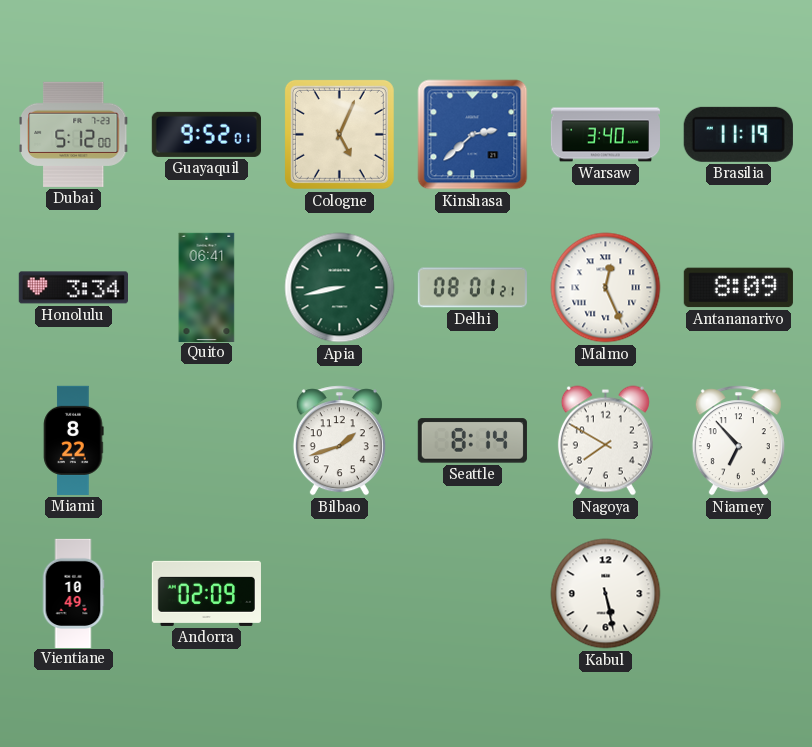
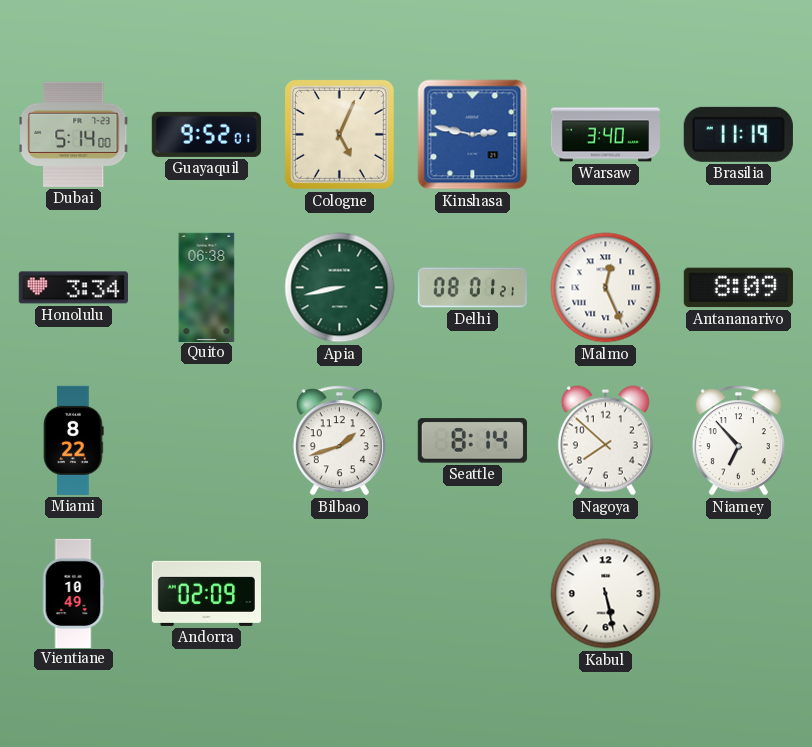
Dubai: 5:12 -> 5:14
Kinshasa: 2:38 -> 2:47
Quito: 06:41 -> 06:38
Nagoya: 7:50 -> 7:52
